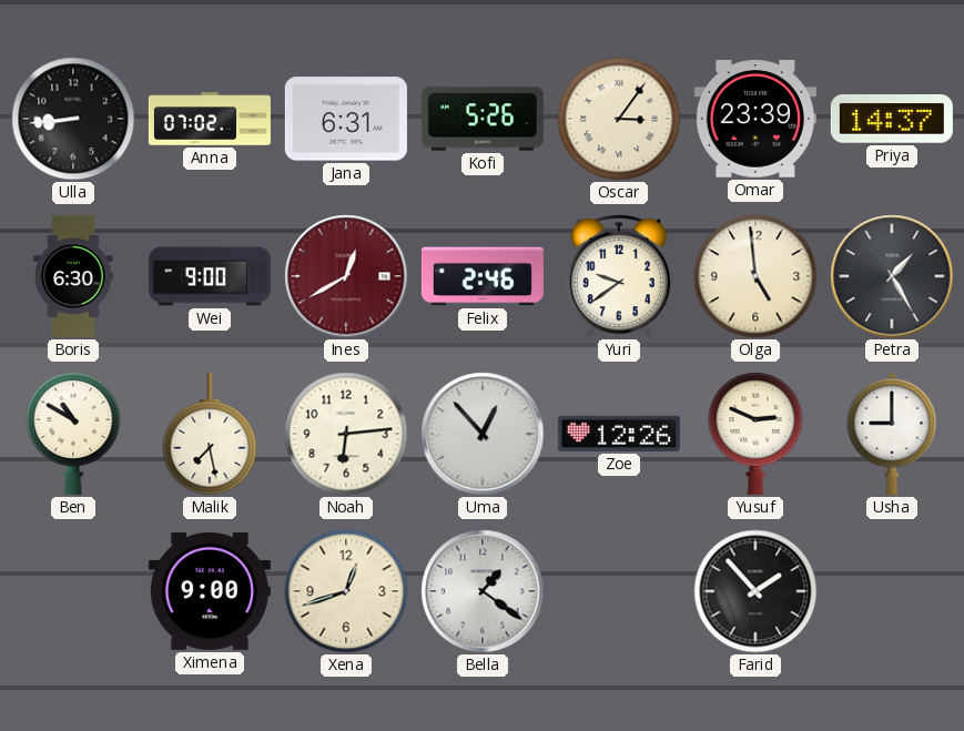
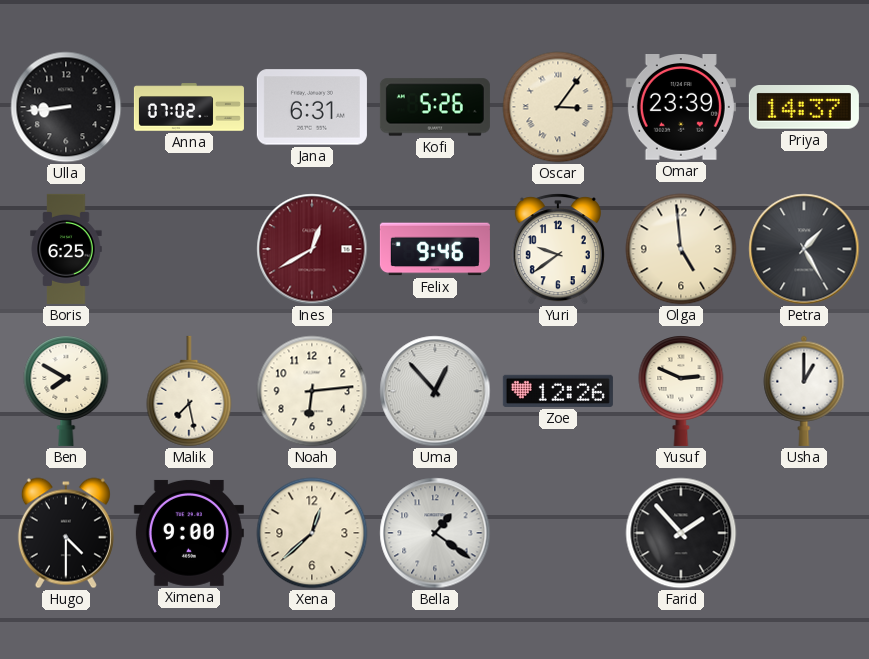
Boris: 6:30 -> 6:25
Wei: 9:00 -> none
Felix: 2:46 -> 9:46
Ben: 10:50 -> 7:50
Usha: 9:00 -> 1:00
Hugo: none -> 4:30
Xena: 12:42 -> 12:38
